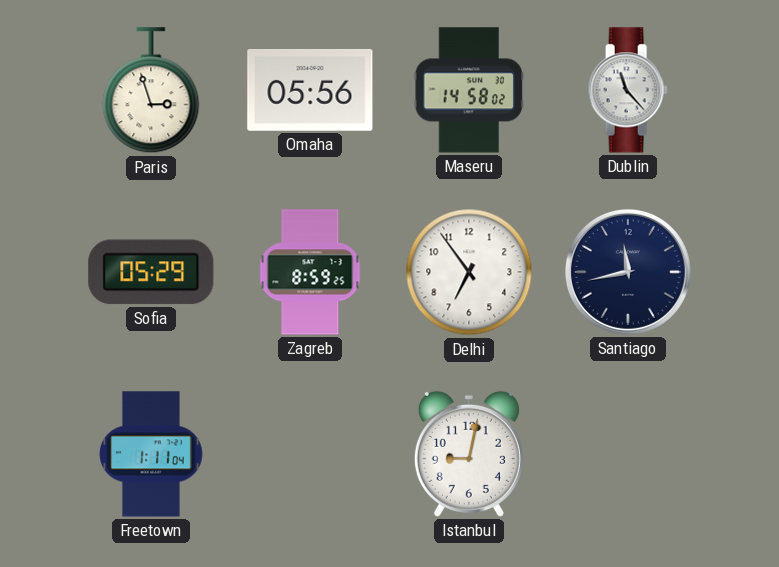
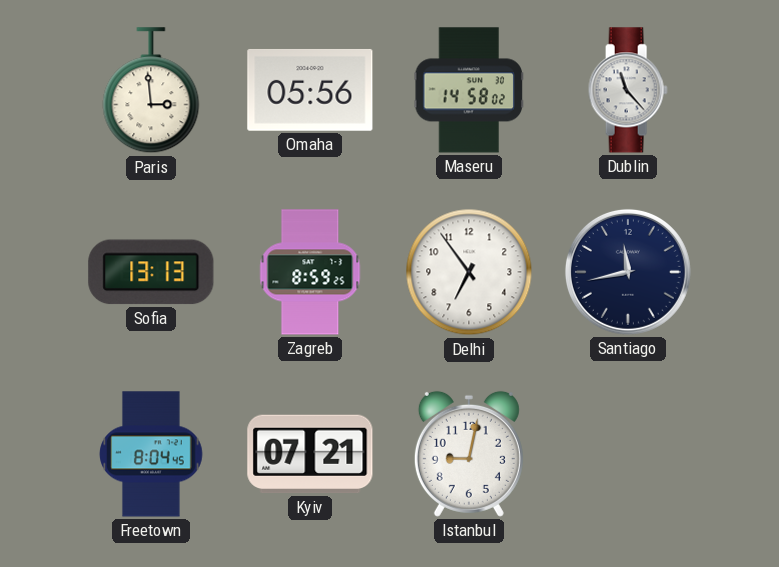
Paris: 2:57 -> 2:59
Sofia: 05:29 -> 13:13
Freetown: 1:11 -> 8:04
Kyiv: none -> 07:21
